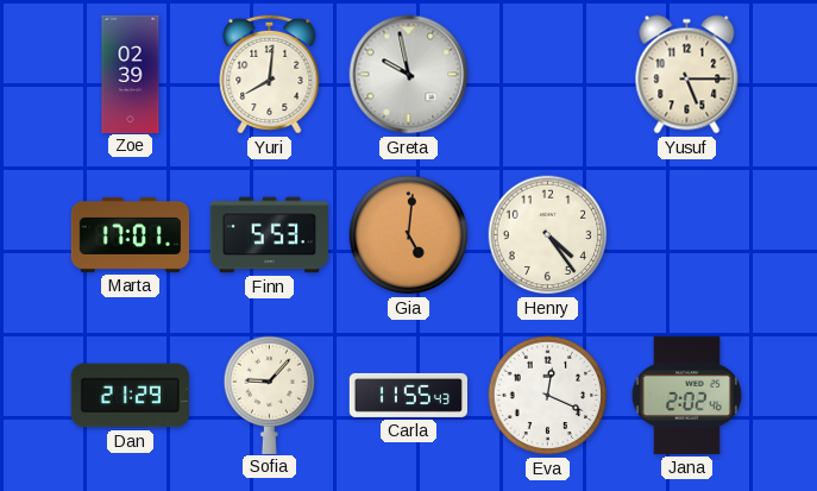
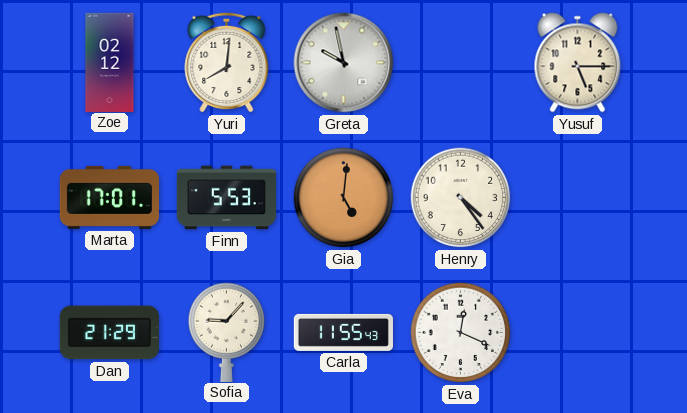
Zoe: 02:39 -> 02:12
Jana: 2:02 -> none
